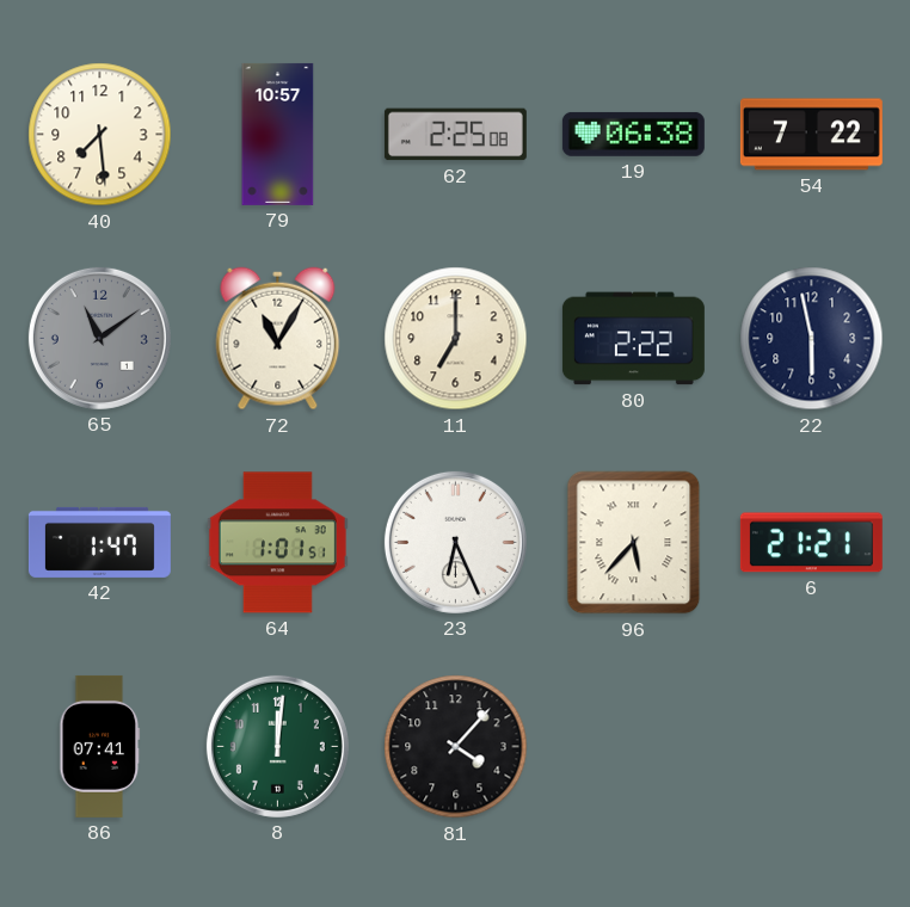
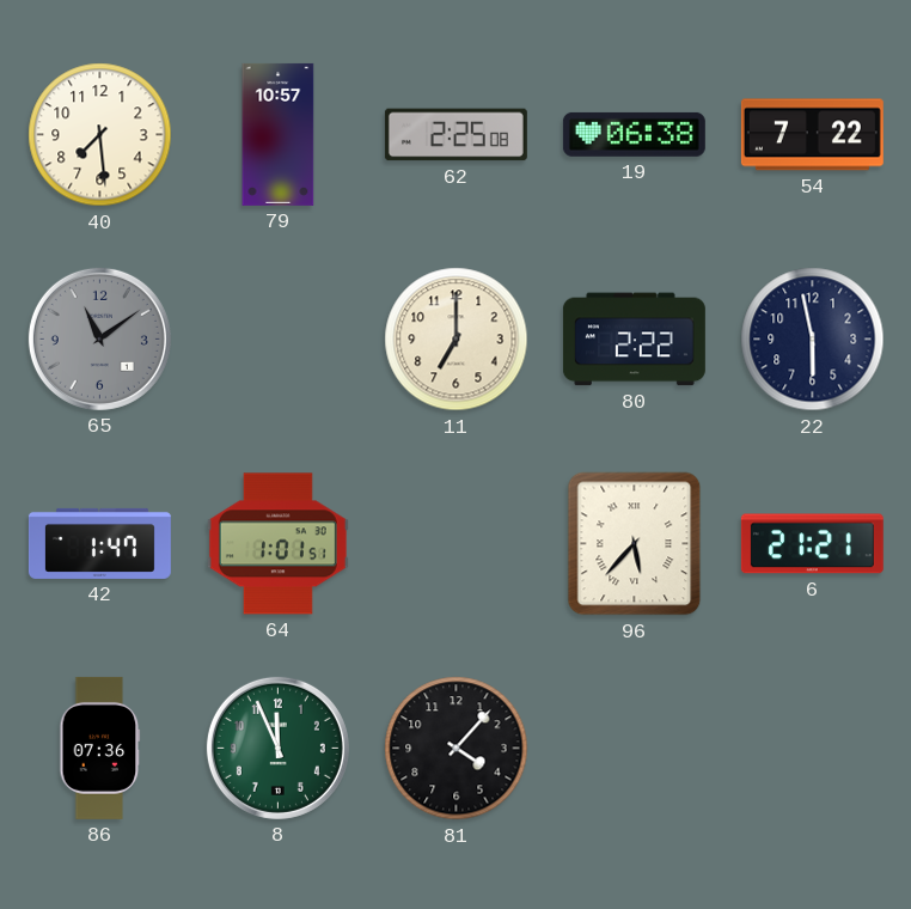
72: 11:05 -> none
23: 6:26 -> none
86: 07:41 -> 07:36
8: 12:01 -> 11:56
